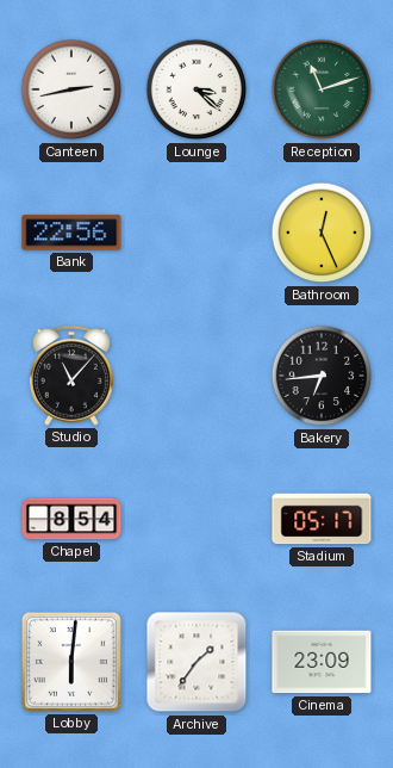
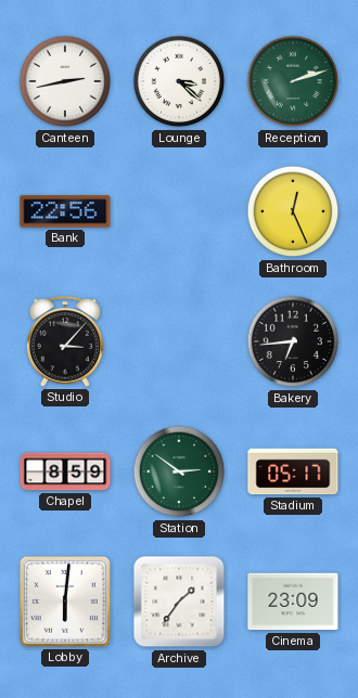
Reception: 11:12 -> 2:12
Studio: 11:07 -> 3:07
Chapel: 8:54 -> 8:59
Station: none -> 2:51
